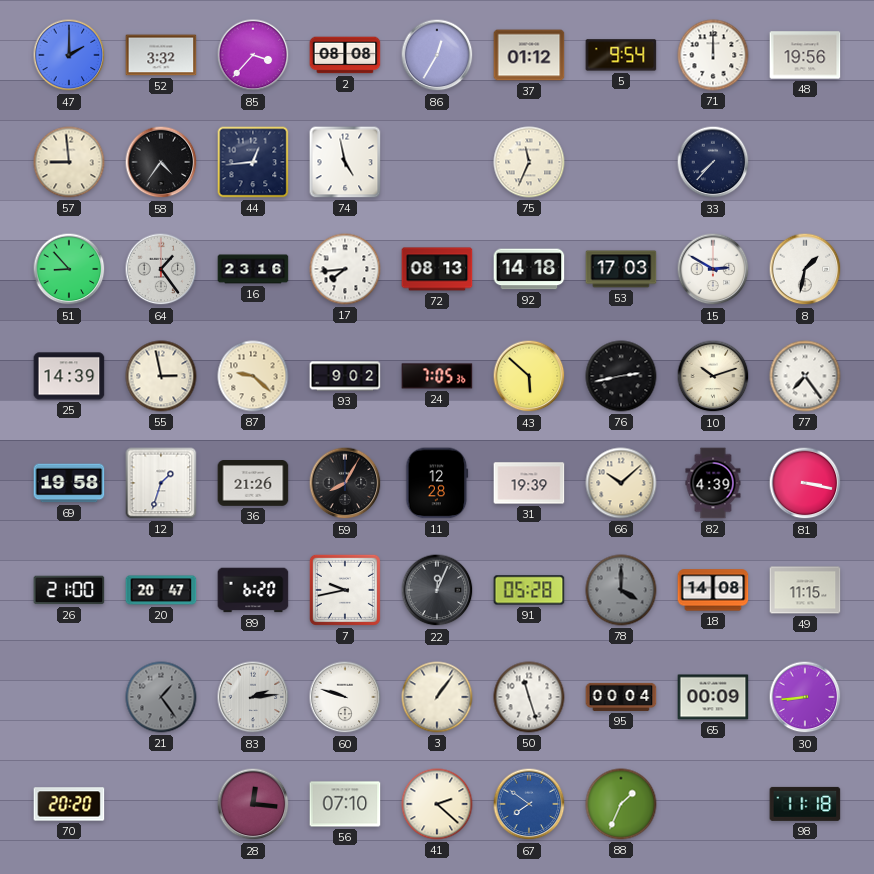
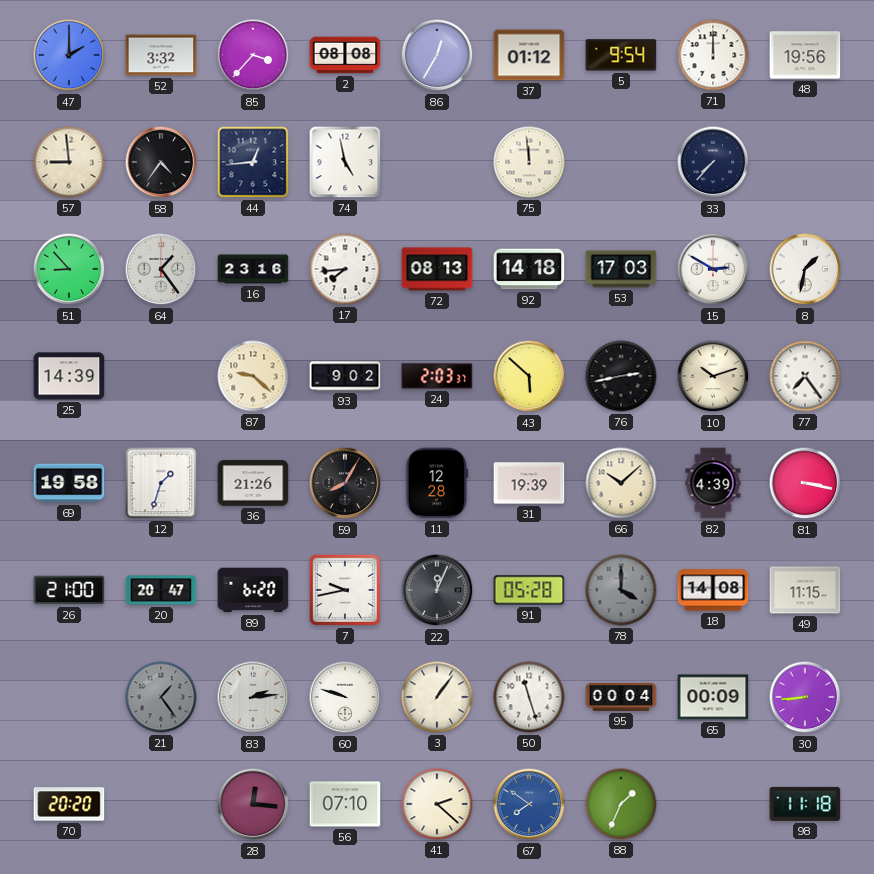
75: 11:34 -> 11:59
55: 2:58 -> none
24: 7:05 -> 2:03
